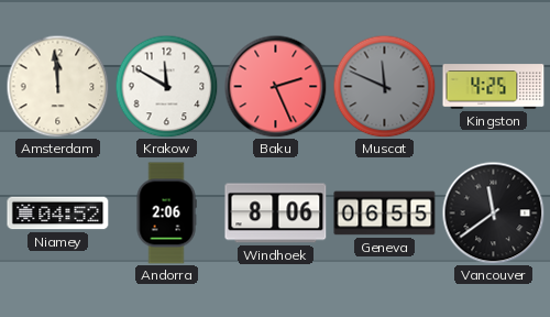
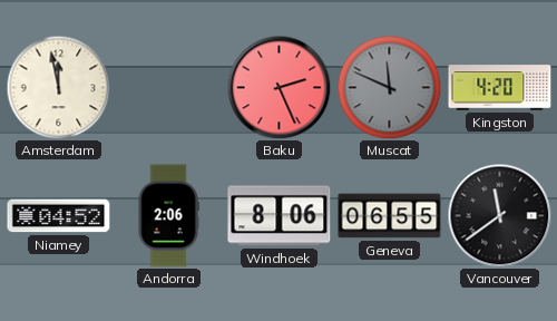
Amsterdam: 11:59 -> 11:58
Krakow: 11:50 -> none
Kingston: 4:25 -> 4:20
